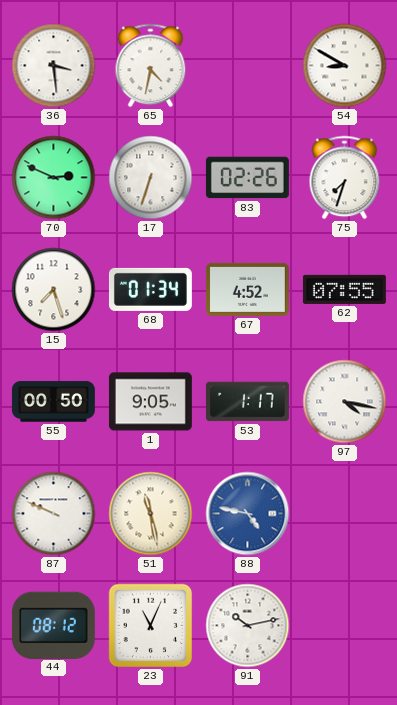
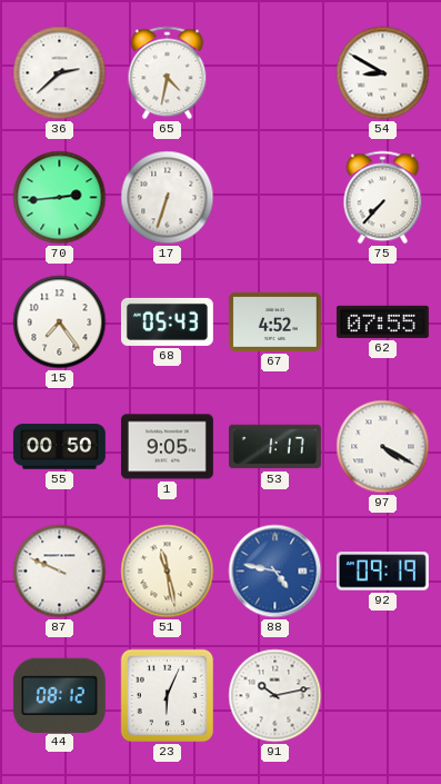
36: 3:29 -> 2:38
70: 2:49 -> 2:44
83: 02:26 -> none
75: 7:33 -> 7:37
15: 7:27 -> 7:24
68: 01:34 -> 05:43
97: 4:17 -> 4:20
92: none -> 09:19
23: 11:04 -> 6:04
